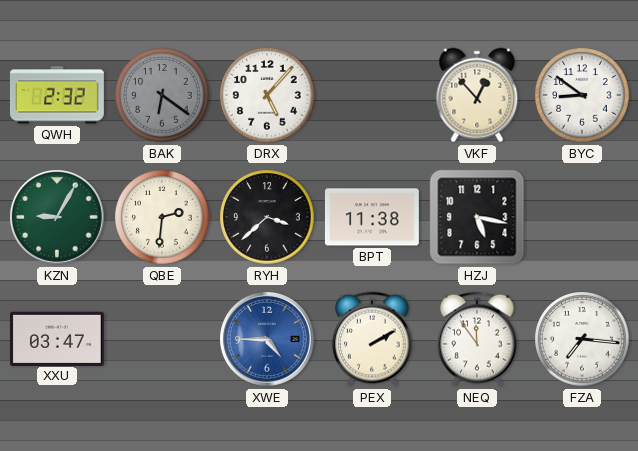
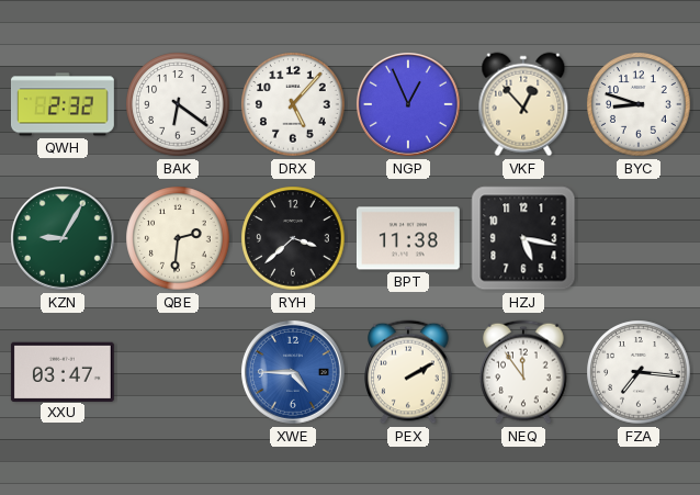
BAK dial: grey -> white
NGP: none -> 12:56
BYC: 8:51 -> 8:48
